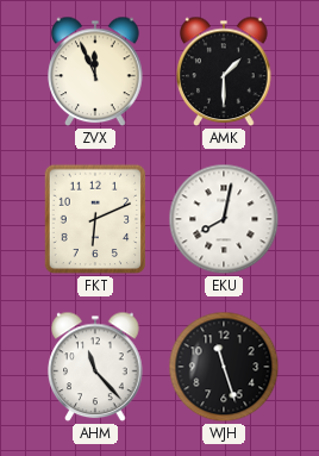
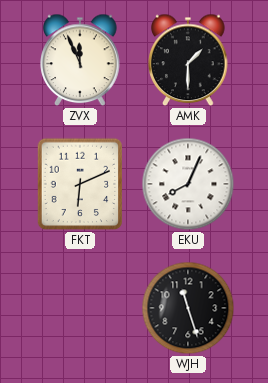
EKU: 8:02 -> 8:04
AHM: 11:23 -> none
